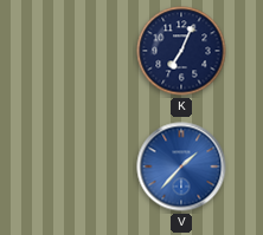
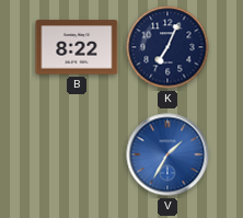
B: none -> 8:22
V: 1:37 -> 1:35
